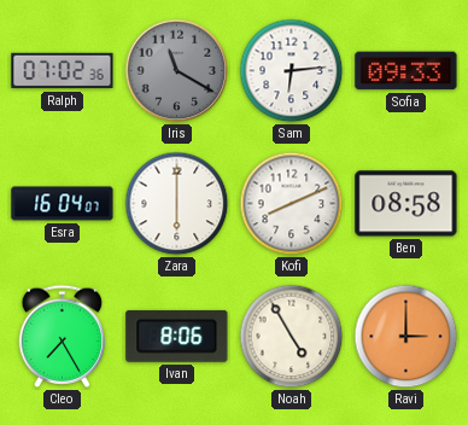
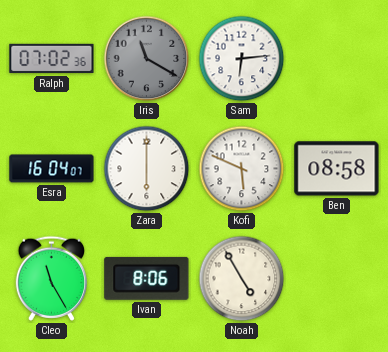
Sofia: 09:33 -> none
Kofi: 8:11 -> 5:49
Cleo: 7:25 -> 11:25
Ravi: 3:00 -> none
